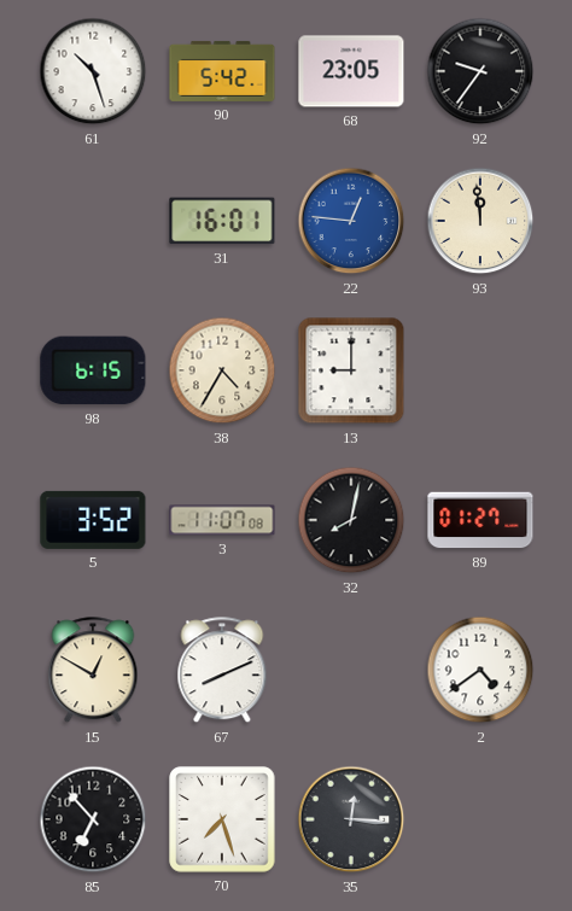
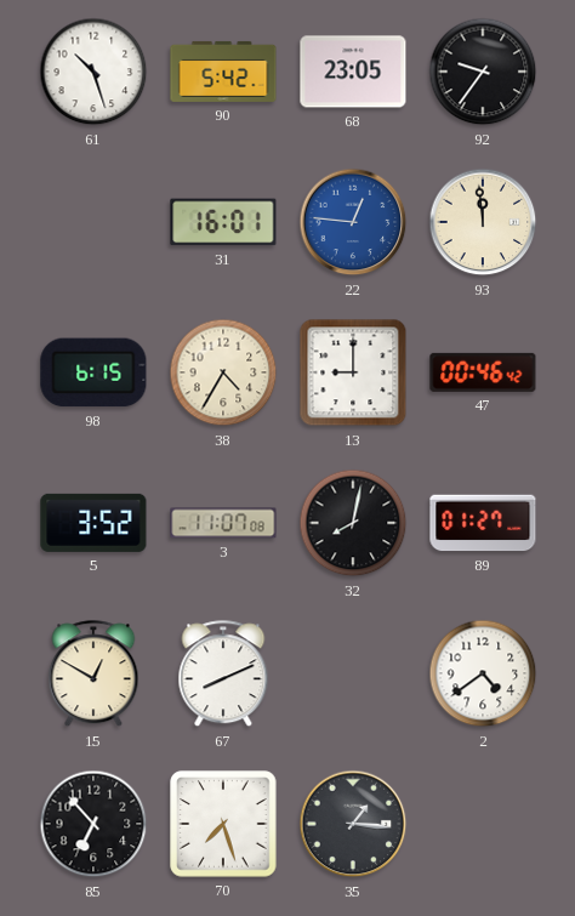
47: none -> 00:46
35: 12:16 -> 1:16
